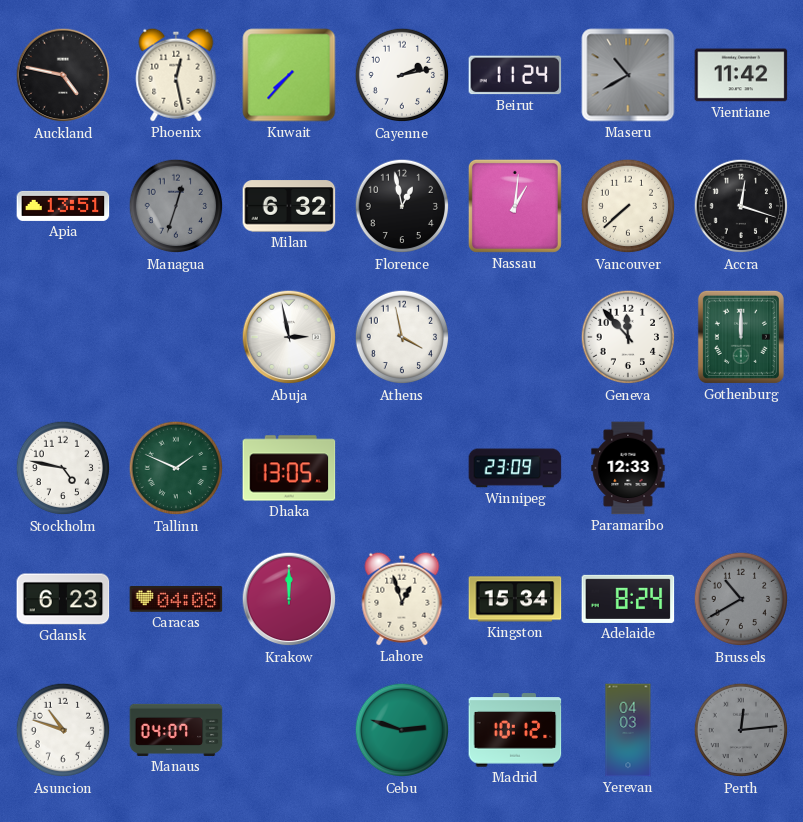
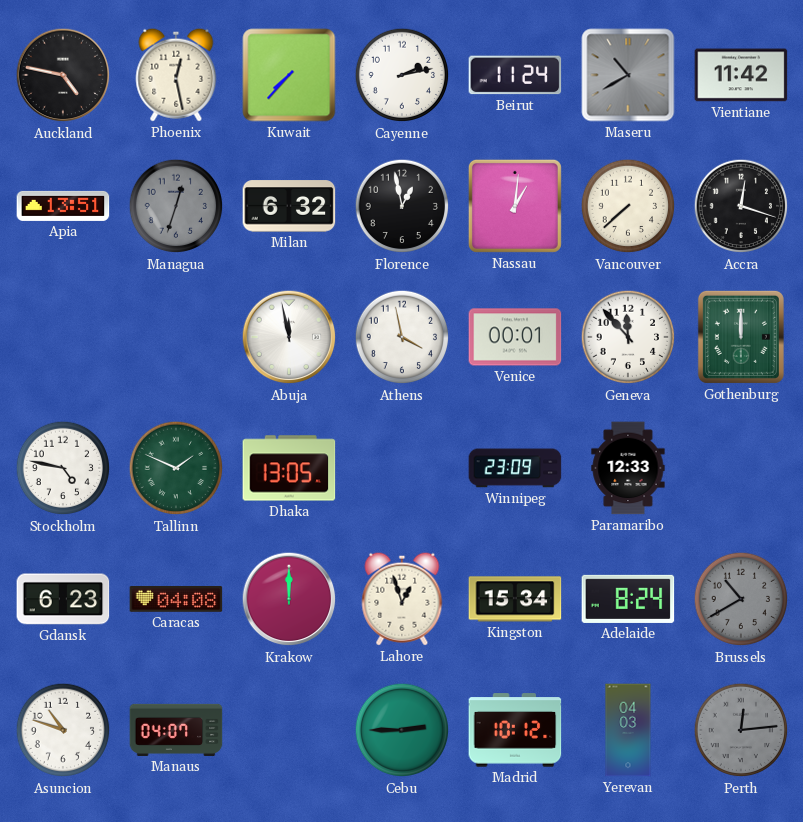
Abuja: 2:58 -> 11:58
Venice: none -> 00:01
Cebu: 2:48 -> 2:45
